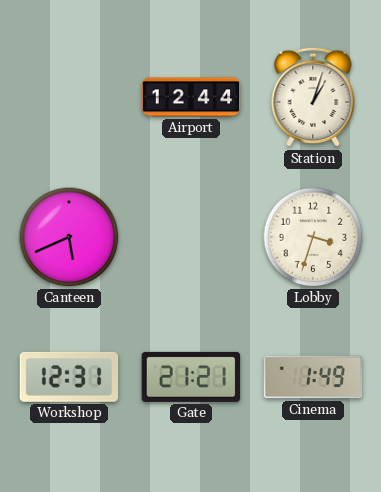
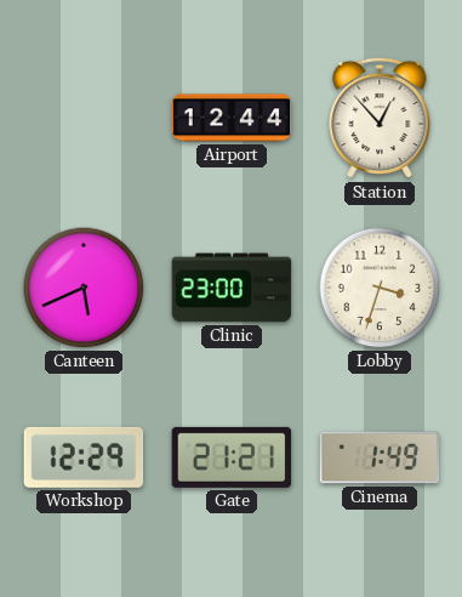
Station: 1:03 -> 12:53
Clinic: none -> 23:00
Workshop: 12:31 -> 12:29
